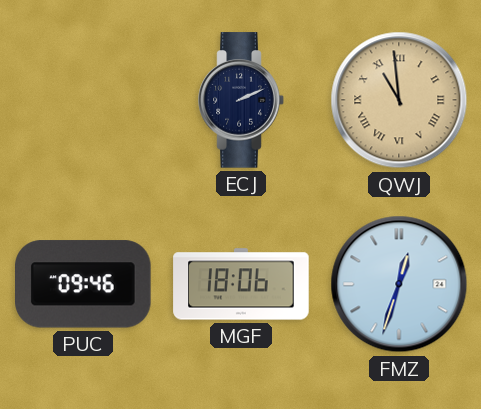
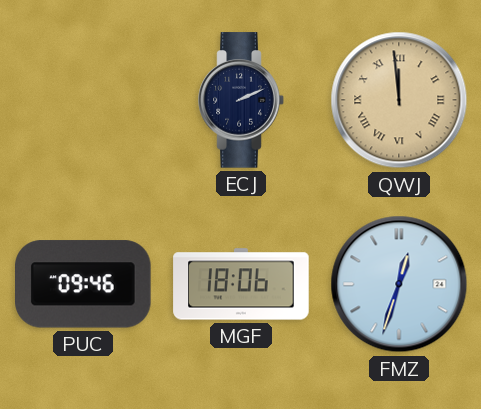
QWJ: 10:59 -> 11:59
